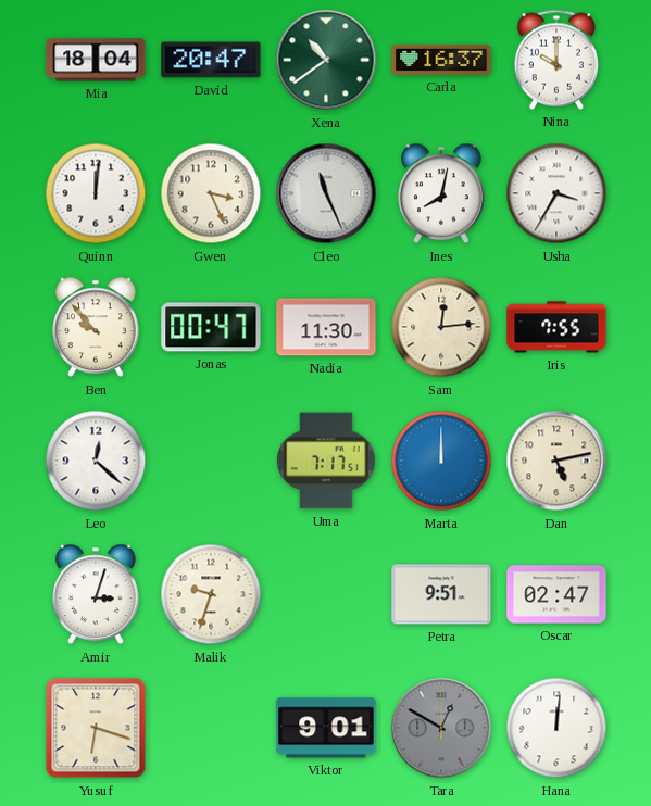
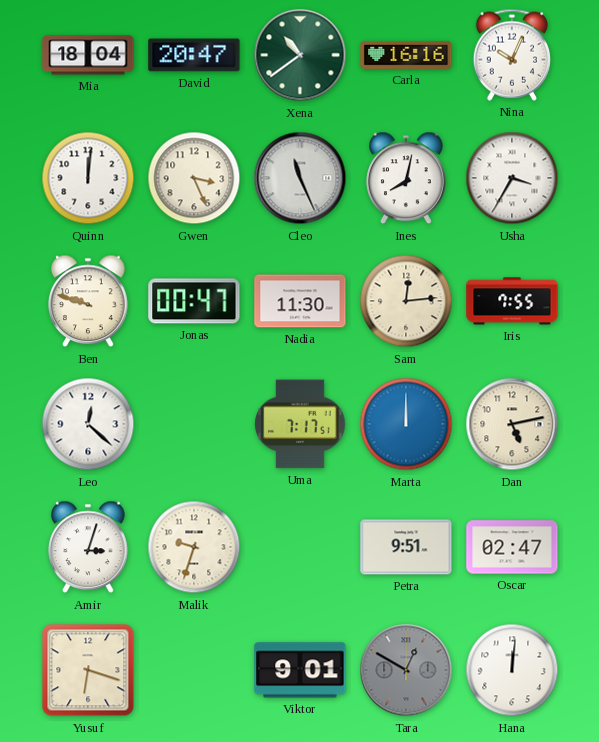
Carla: 16:37 -> 16:16
Nina: 10:00 -> 10:04
Ben: 9:53 -> 9:48
